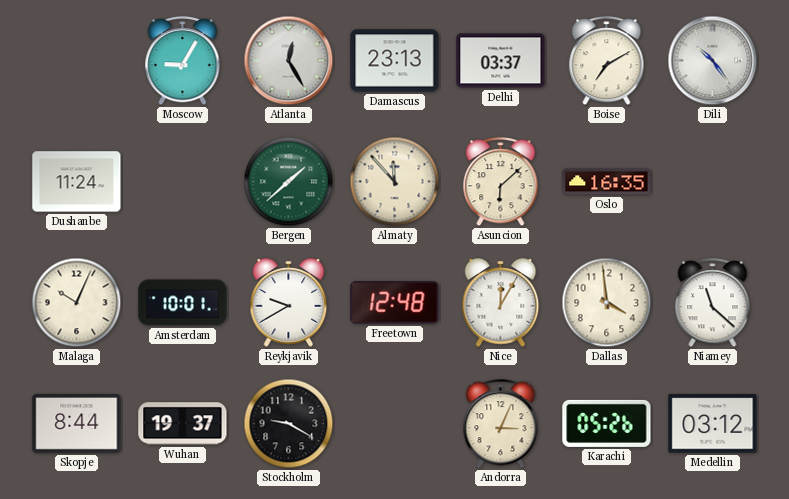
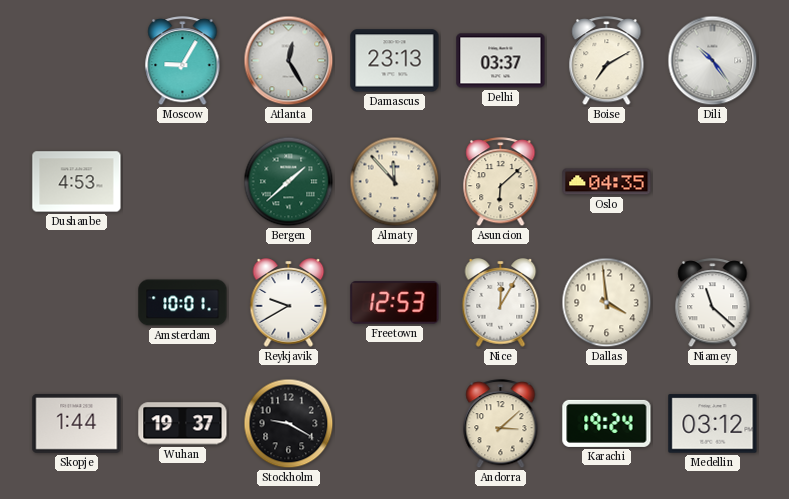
Dushanbe: 11:24 -> 4:53
Oslo: 16:35 -> 04:35
Malaga: 10:04 -> none
Freetown: 12:48 -> 12:53
Skopje: 8:44 -> 1:44
Andorra: 3:04 -> 3:08
Karachi: 05:26 -> 19:24
